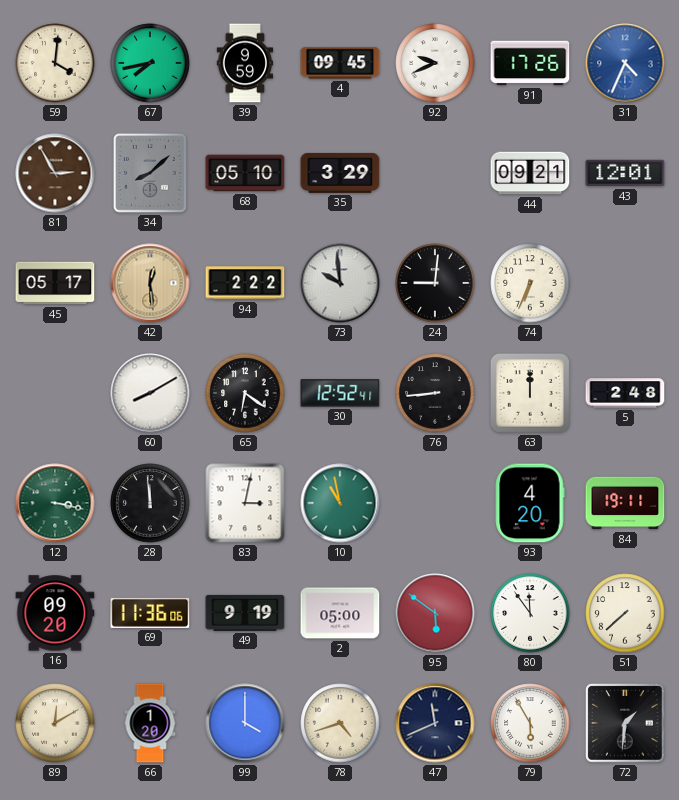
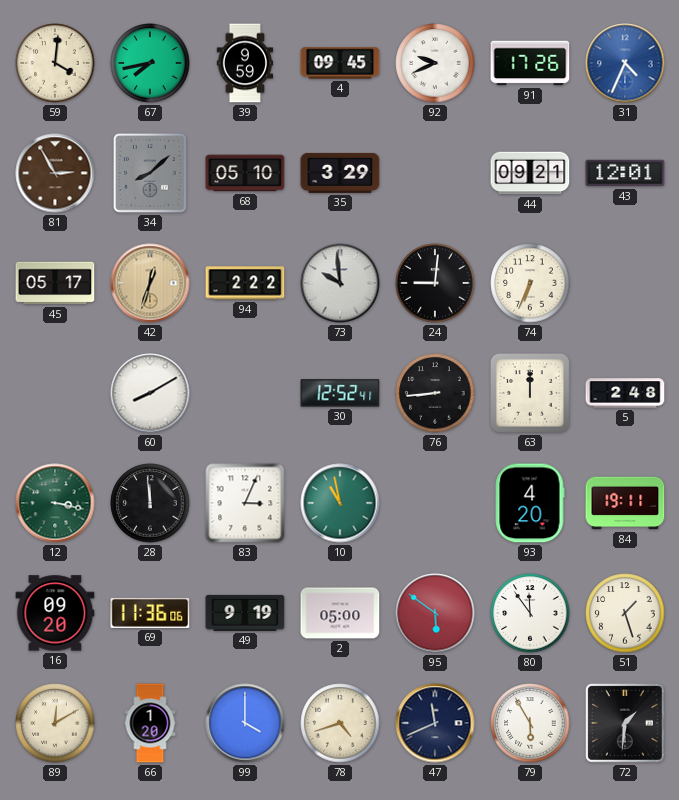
42: 12:29 -> 12:33
65: 6:21 -> none
83: 3:02 -> 3:04
51: 7:38 -> 1:27
